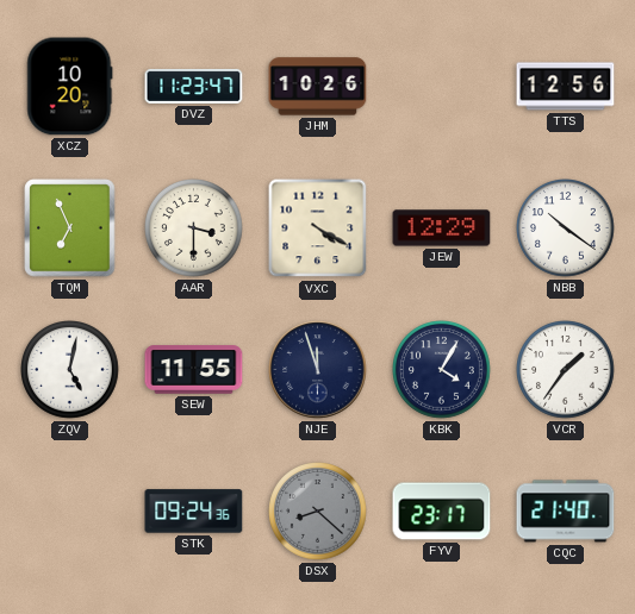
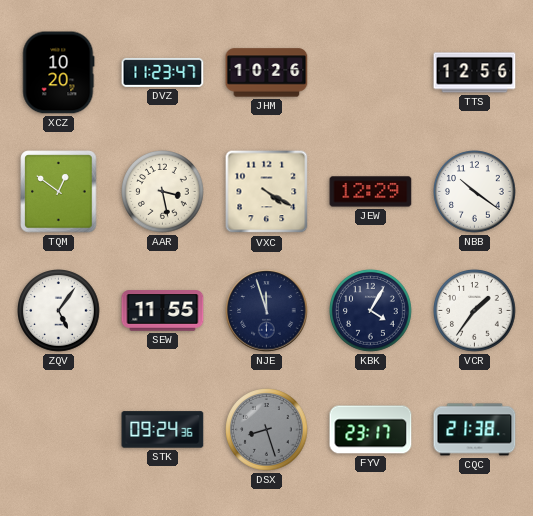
TQM: 6:56 -> 12:51
AAR: 3:30 -> 3:28
ZQV: 5:02 -> 5:06
DSX: 8:22 -> 8:27
CQC: 21:40 -> 21:38
